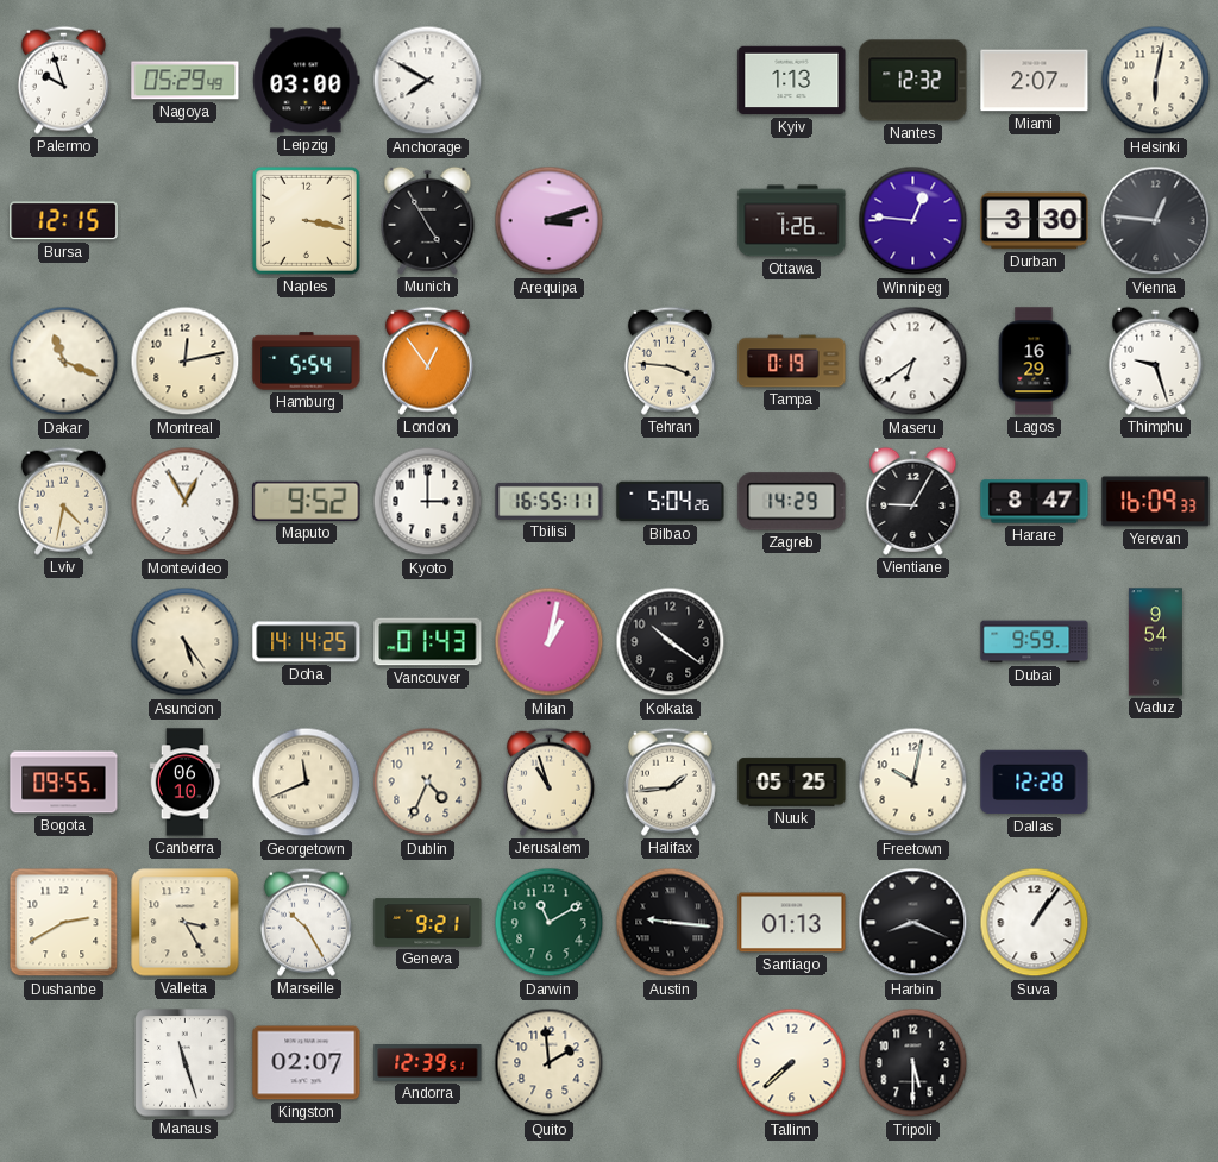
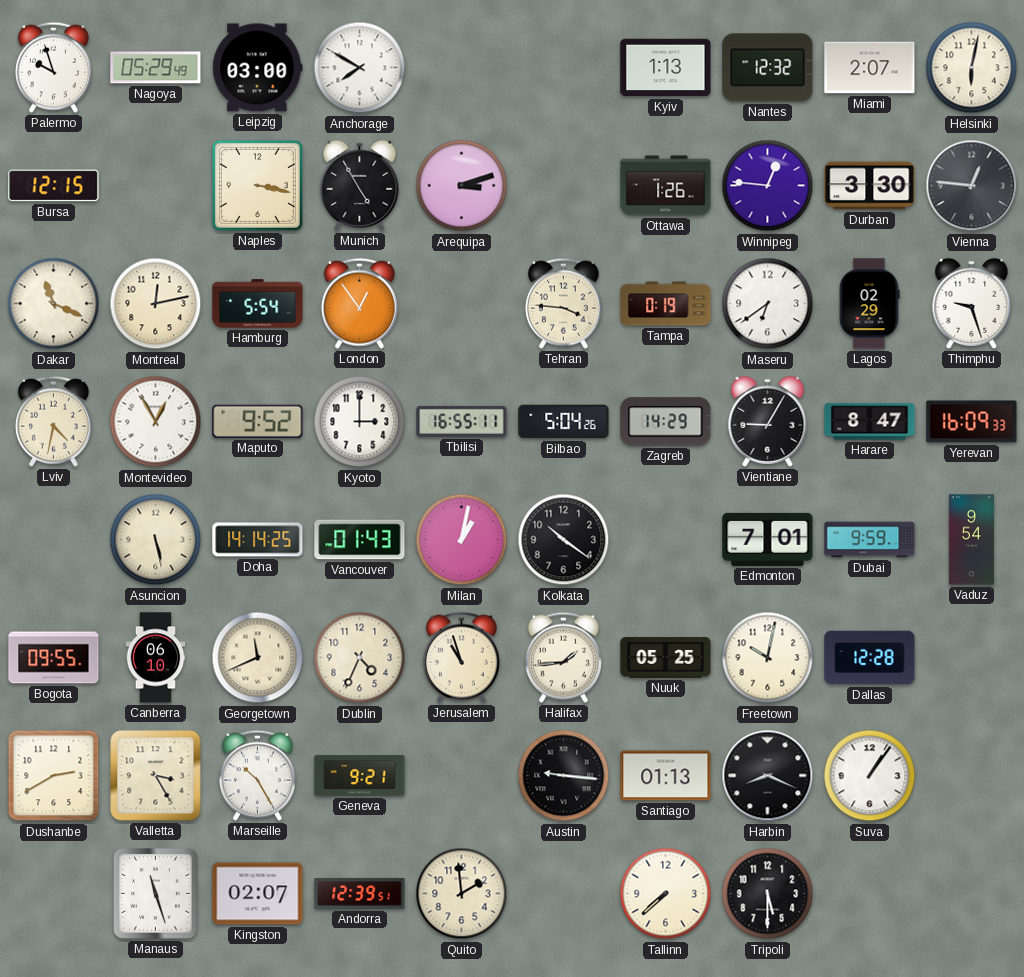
Lagos: 16:29 -> 02:29
Asuncion: 5:24 -> 5:28
Edmonton: none -> 7:01
Darwin: 11:10 -> none
